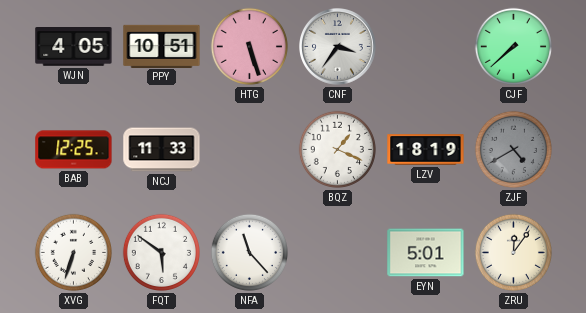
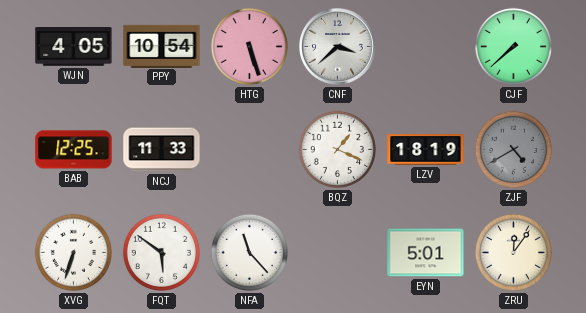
PPY: 10:51 -> 10:54
CNF: 3:36 -> 3:38
